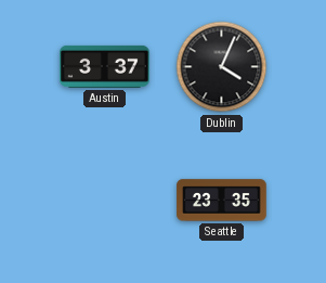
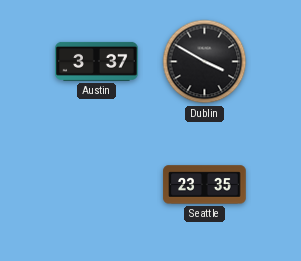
Dublin: 4:04 -> 3:50
